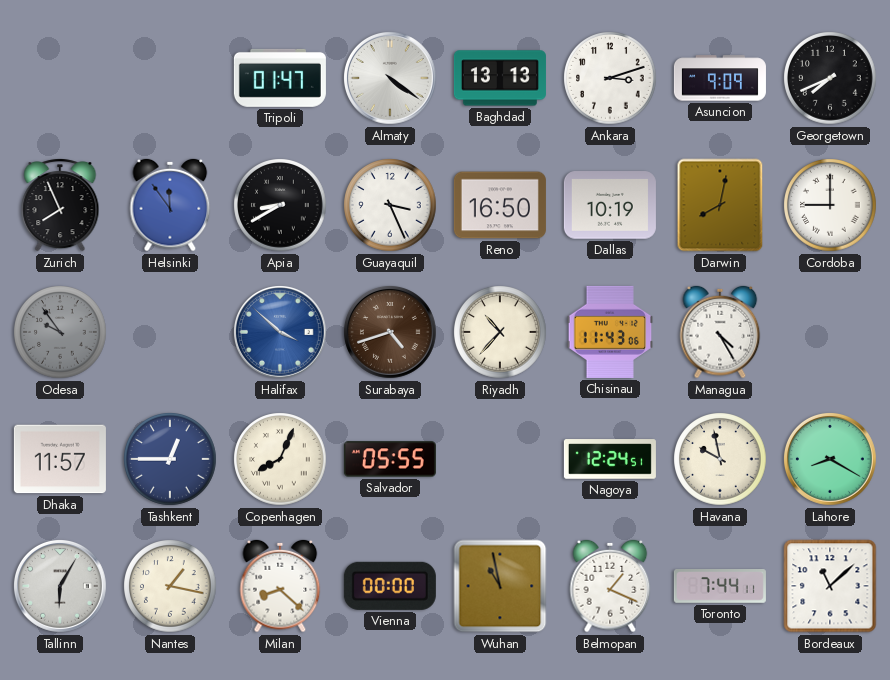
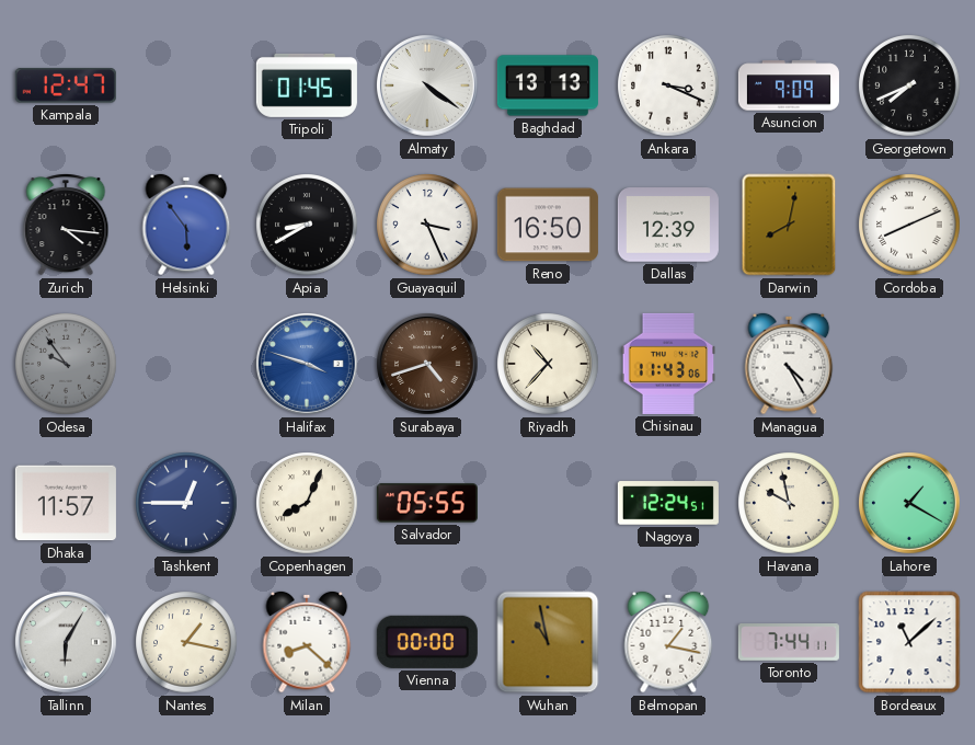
Kampala: none -> 12:47
Tripoli: 01:47 -> 01:45
Ankara: 3:12 -> 3:19
Zurich: 7:56 -> 4:16
Helsinki: 11:54 -> 5:54
Dallas: 10:19 -> 12:39
Cordoba: 9:00 -> 8:11
Halifax: 3:52 -> 3:48
Lahore: 8:20 -> 1:20
Belmopan: 1:19 -> 1:17
